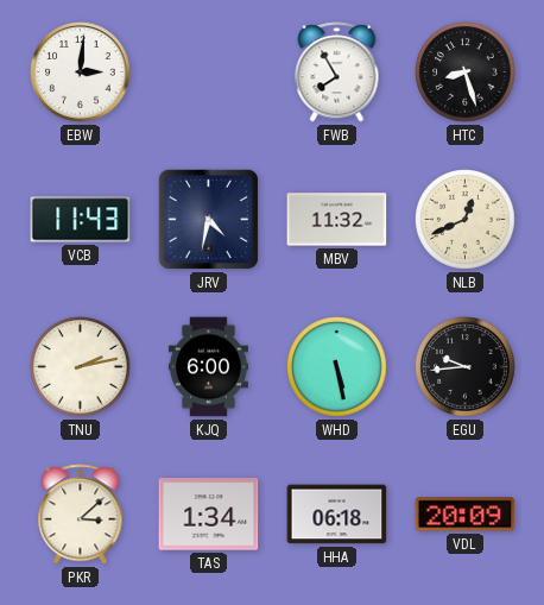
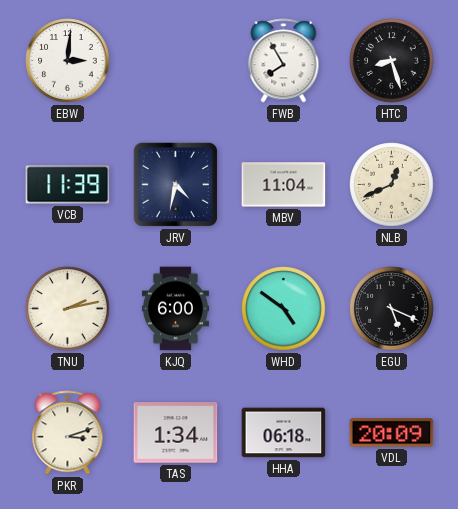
VCB: 11:43 -> 11:39
MBV: 11:32 -> 11:04
WHD: 5:28 -> 4:51
EGU: 9:44 -> 5:19
PKR: 3:08 -> 3:12
